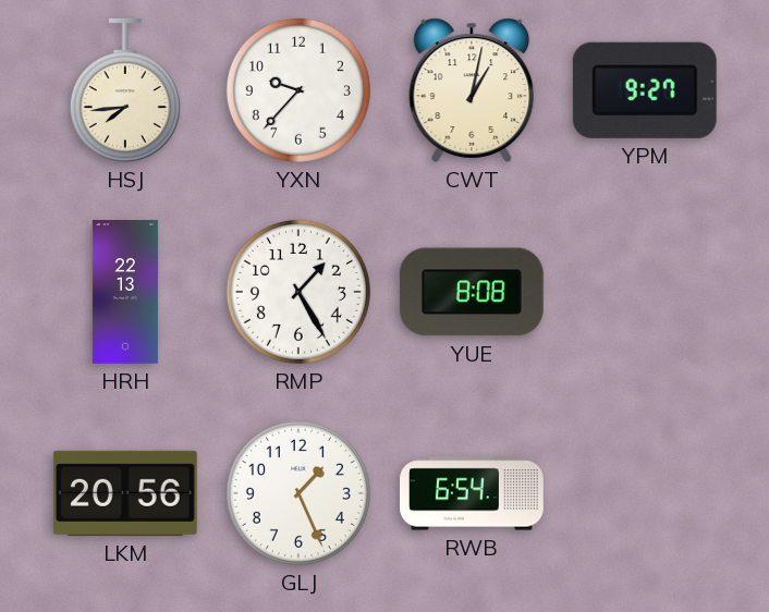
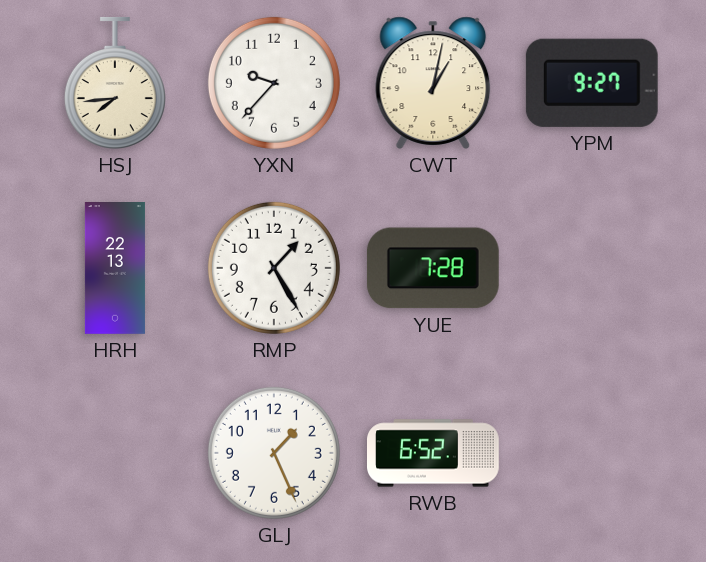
YUE: 8:08 -> 7:28
LKM: 20:56 -> none
RWB: 6:54 -> 6:52
